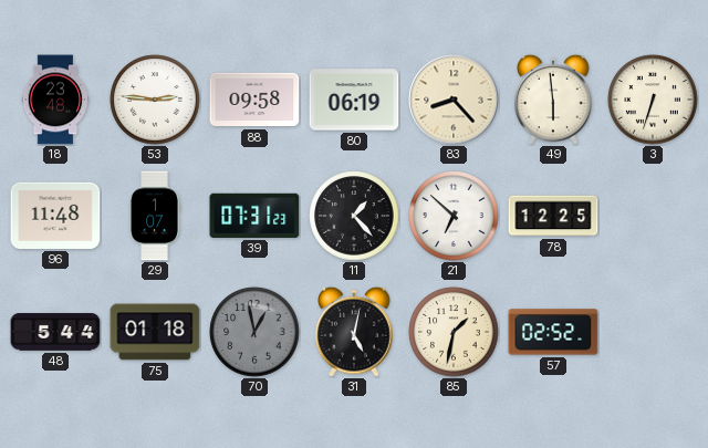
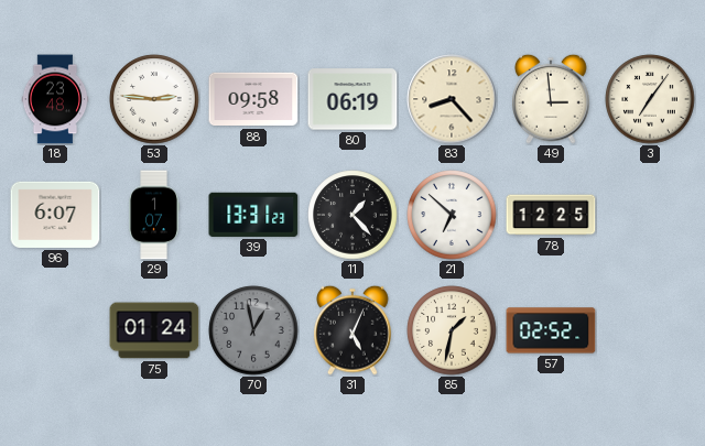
49: 5:59 -> 2:59
3: 6:33 -> 7:06
96: 11:48 -> 6:07
39: 07:31 -> 13:31
48: 5:44 -> none
75: 01:18 -> 01:24
31: 5:02 -> 5:04
